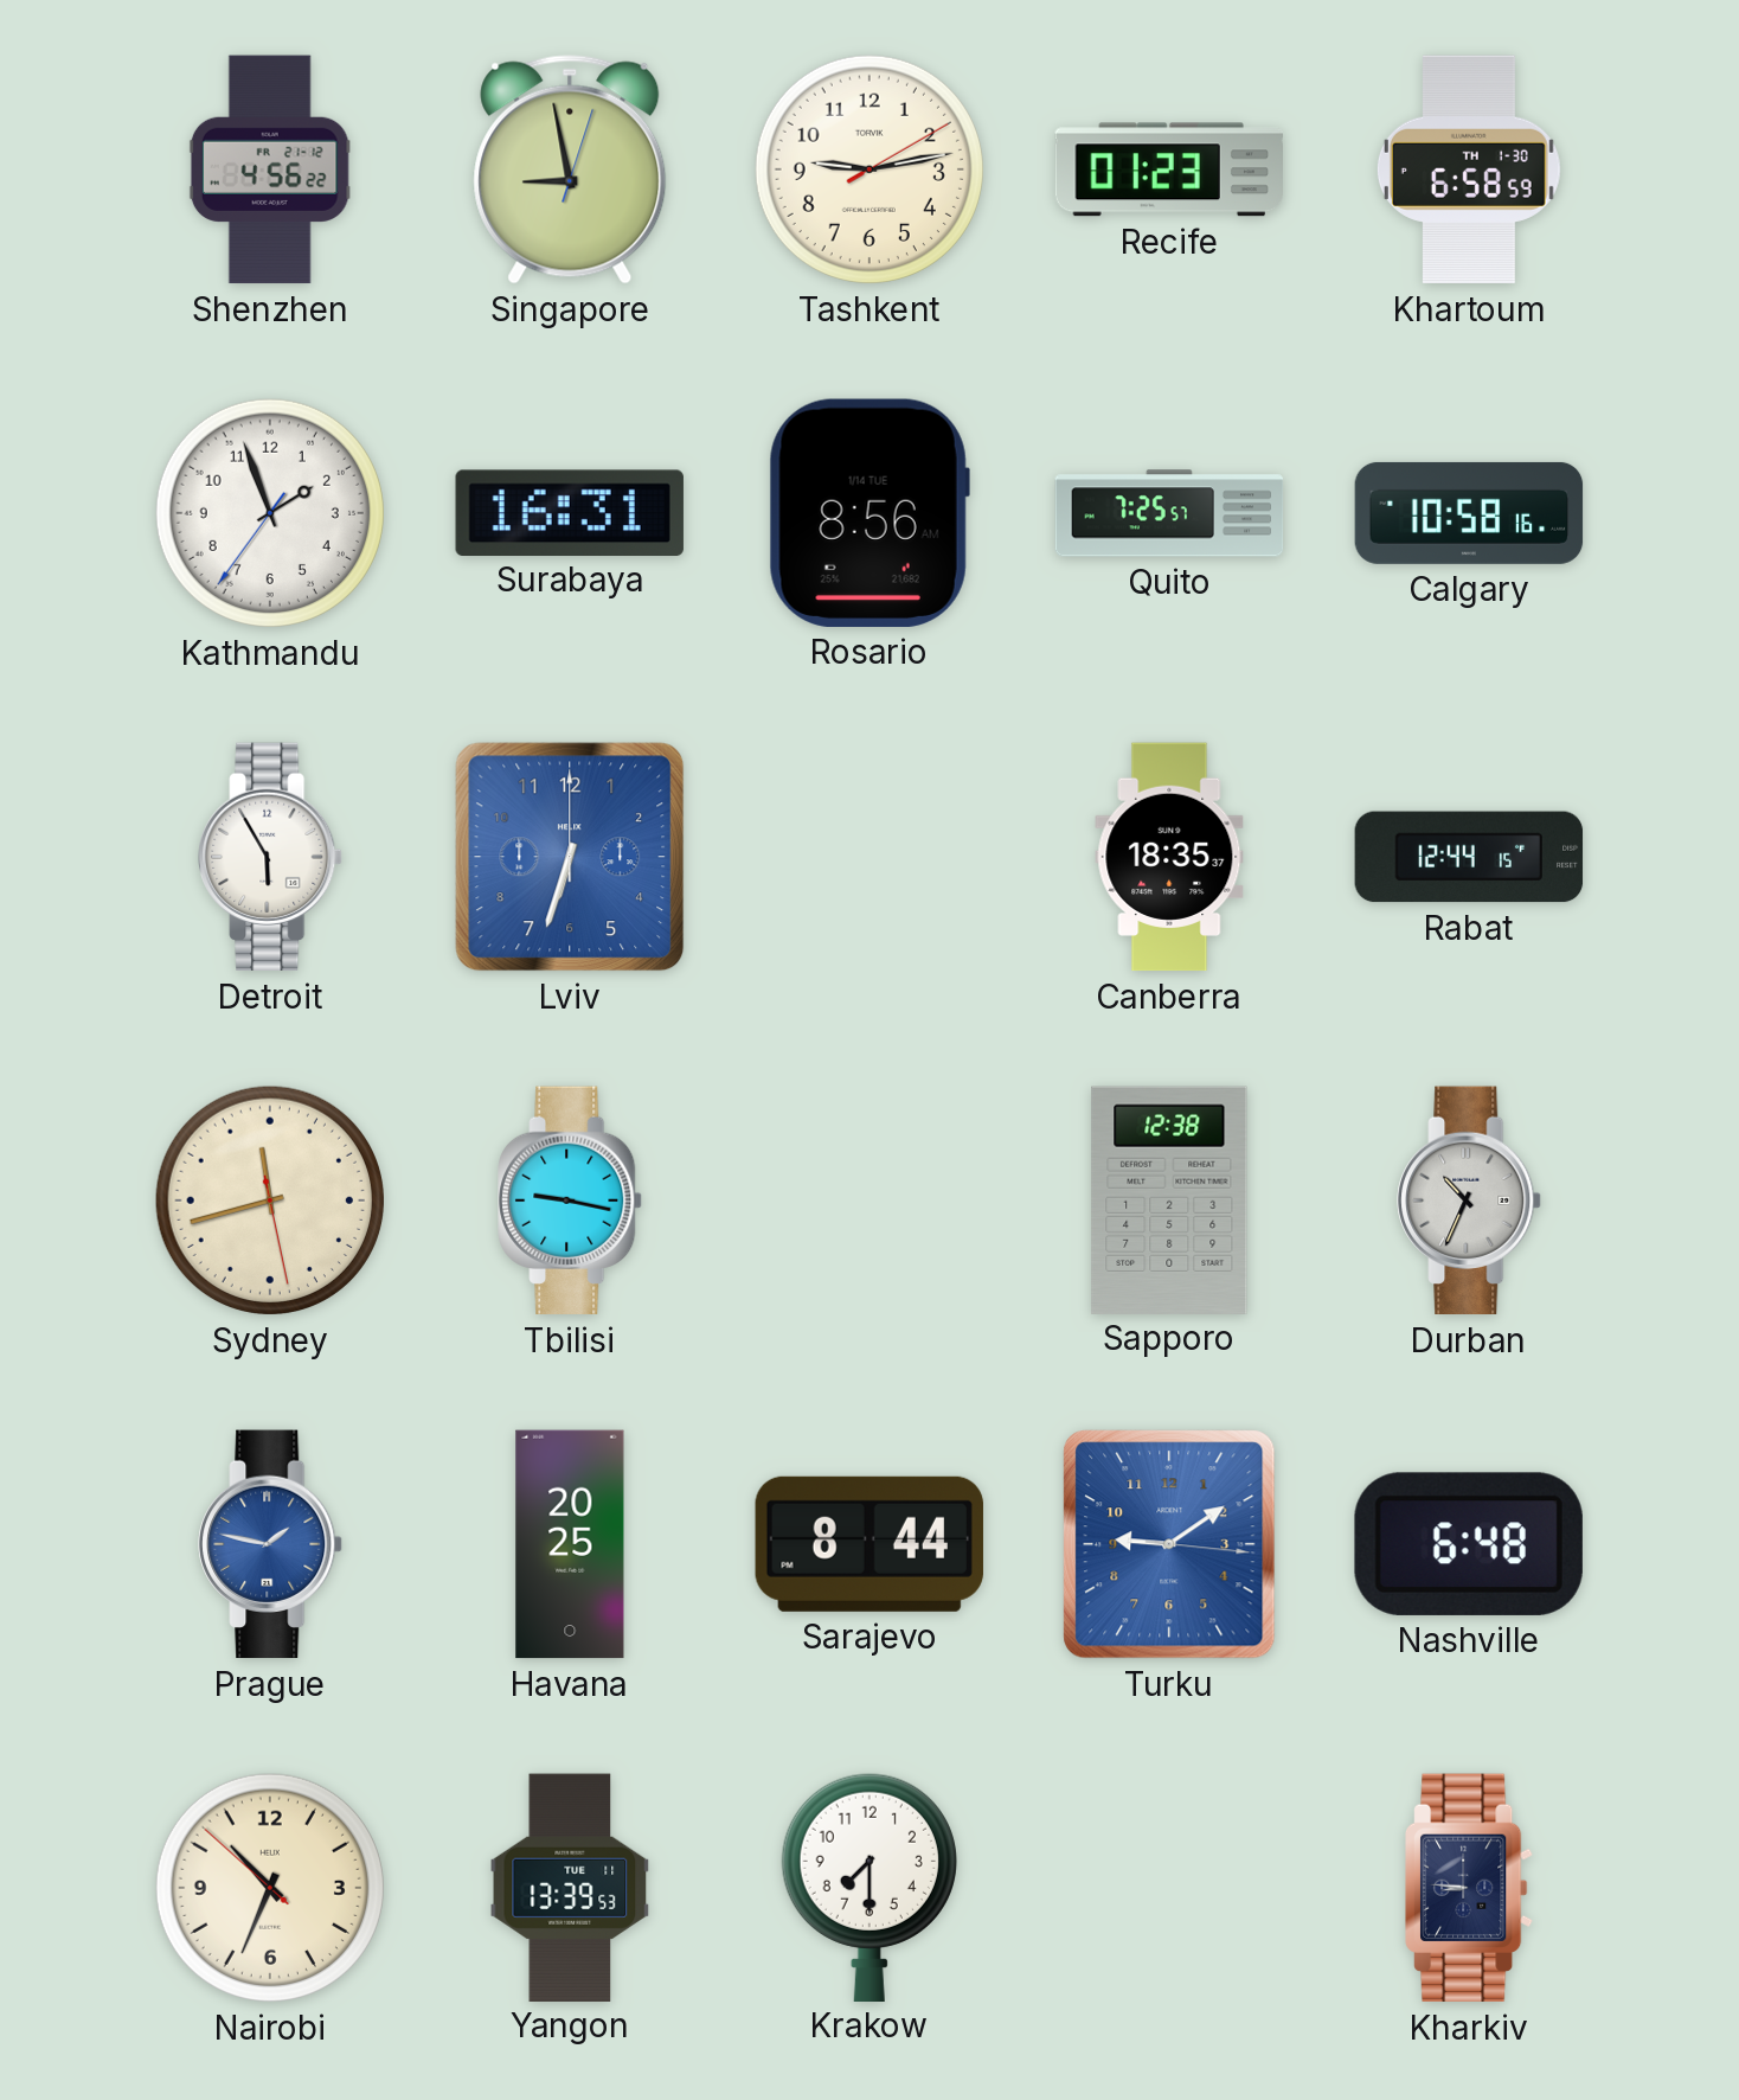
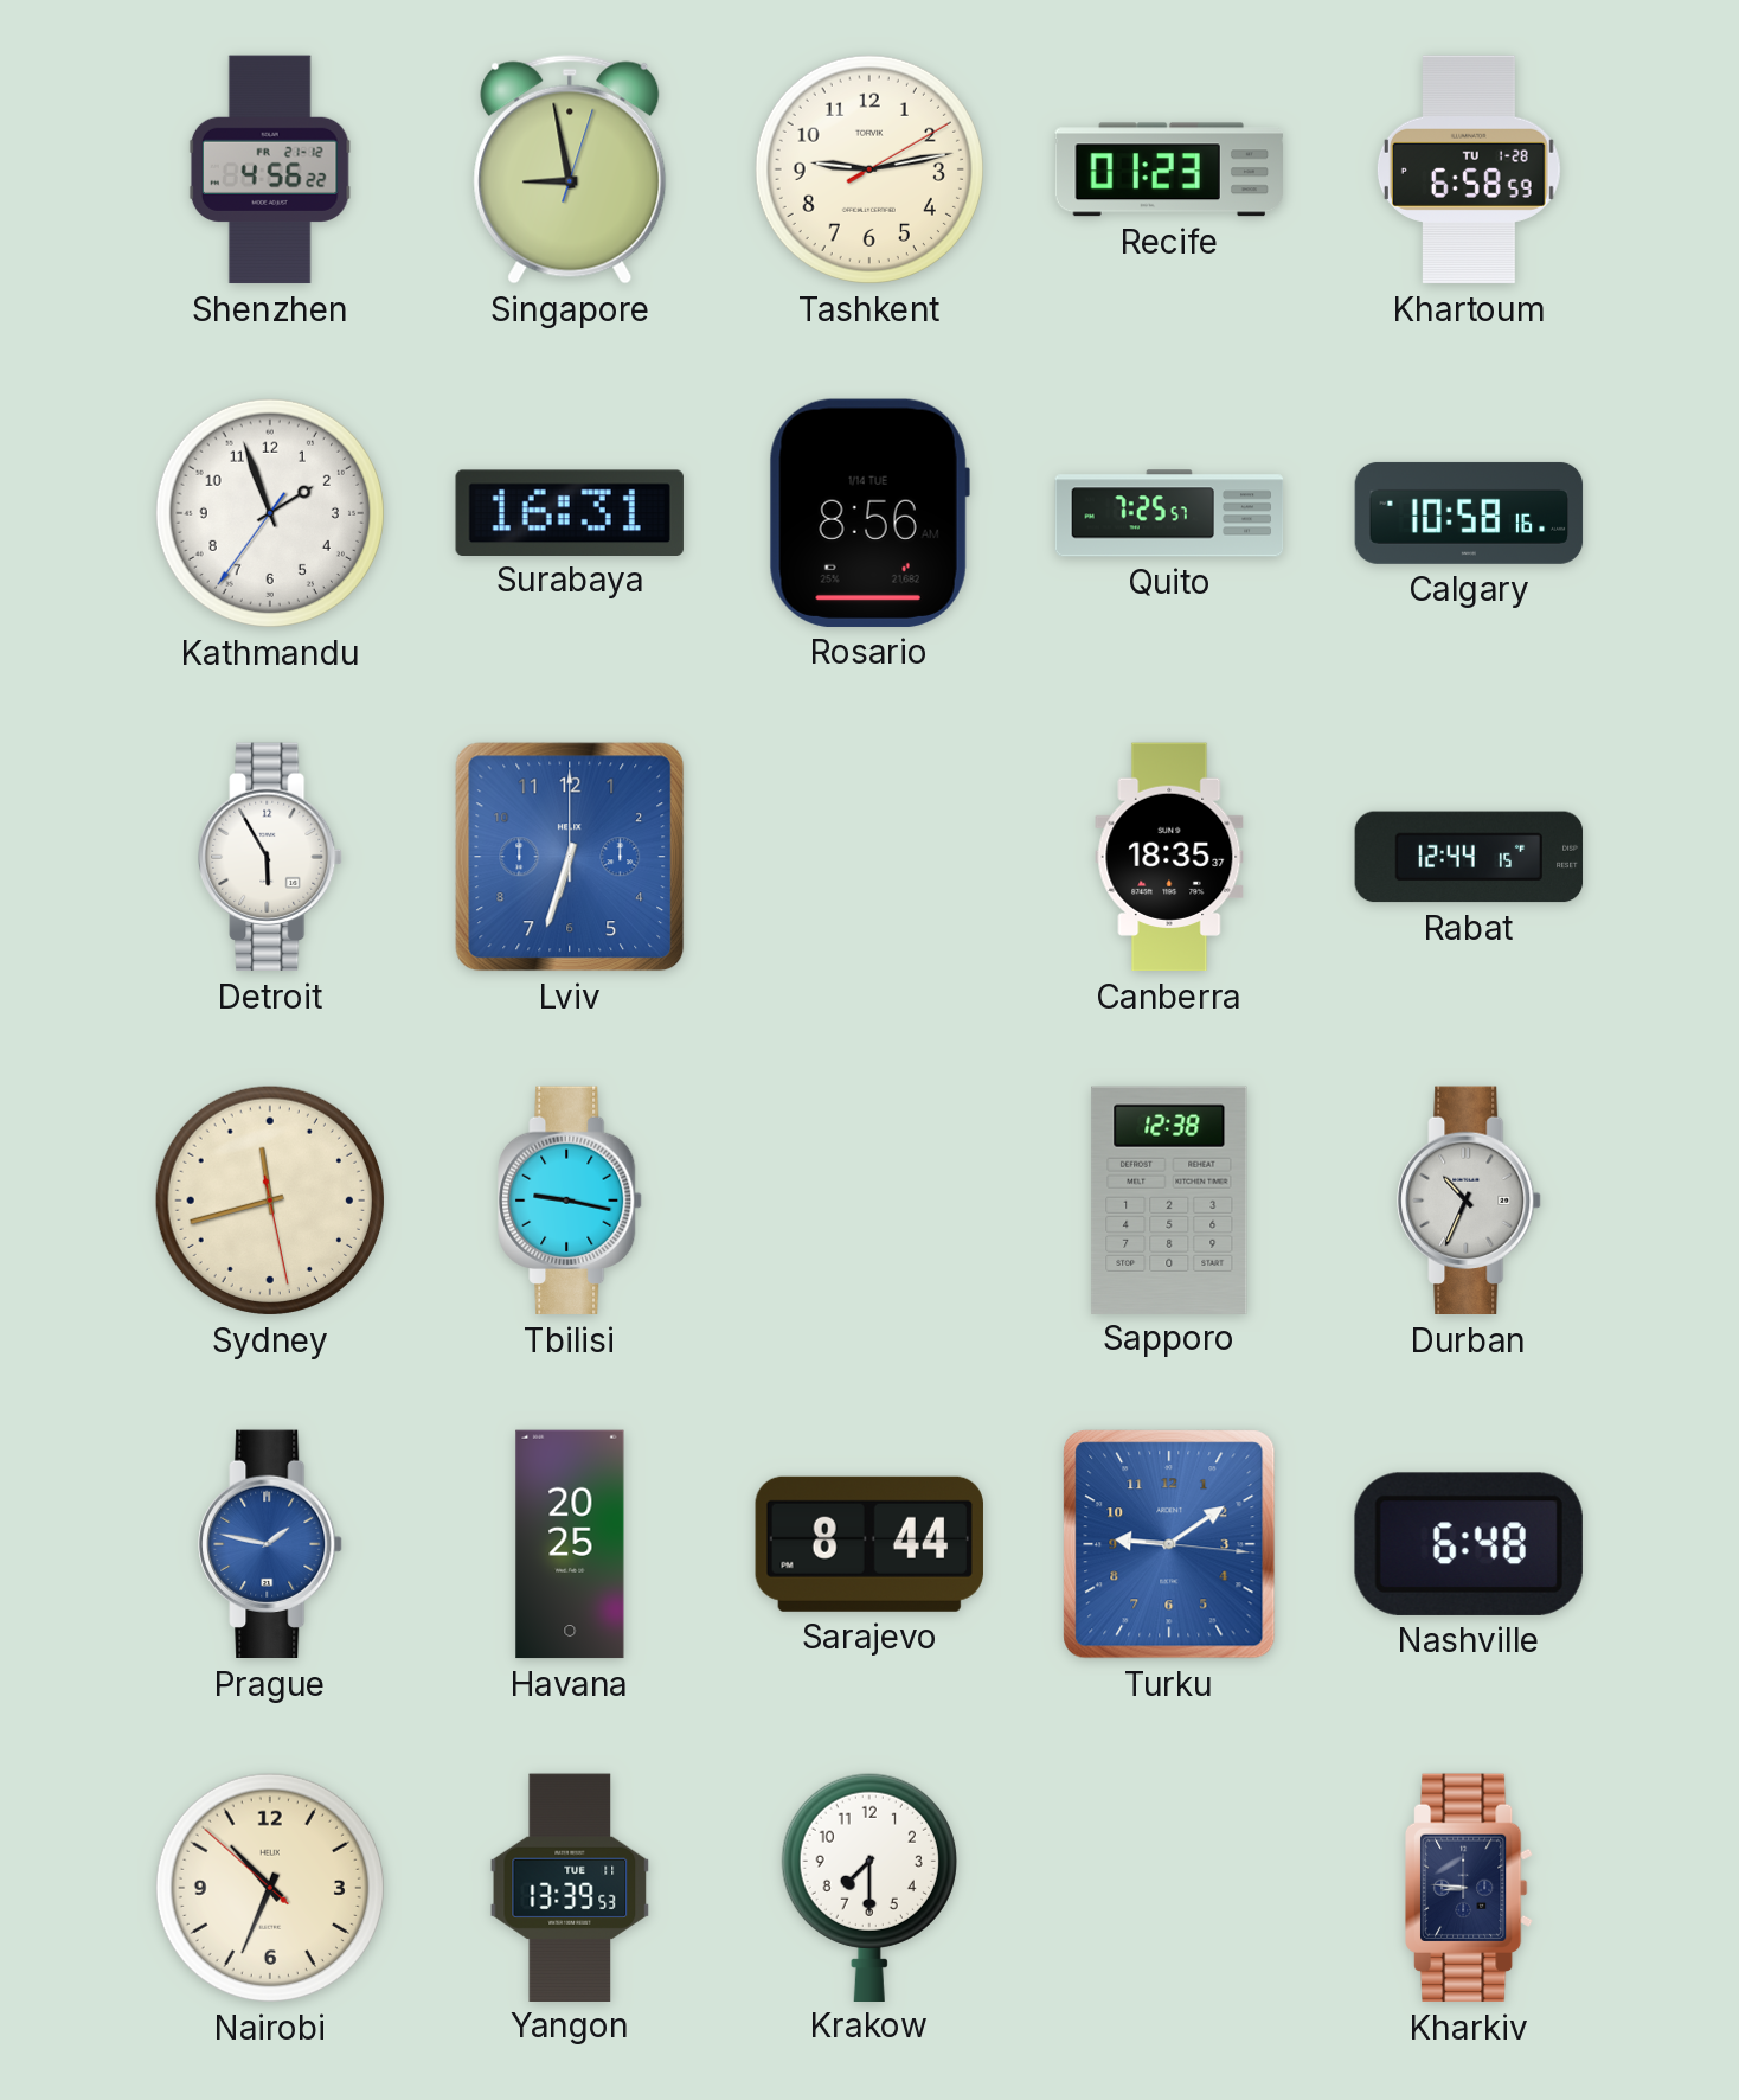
Khartoum date: TH 1-30 -> TU 1-28
